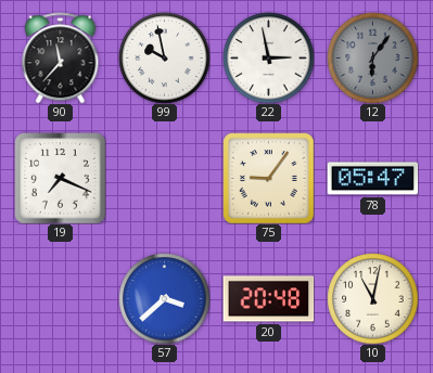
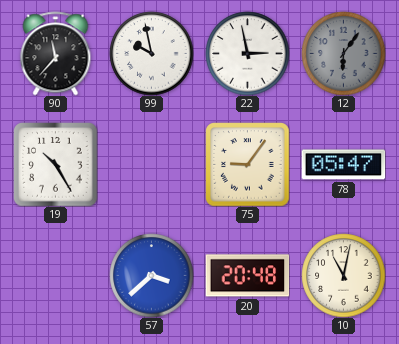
19: 7:19 -> 10:25
